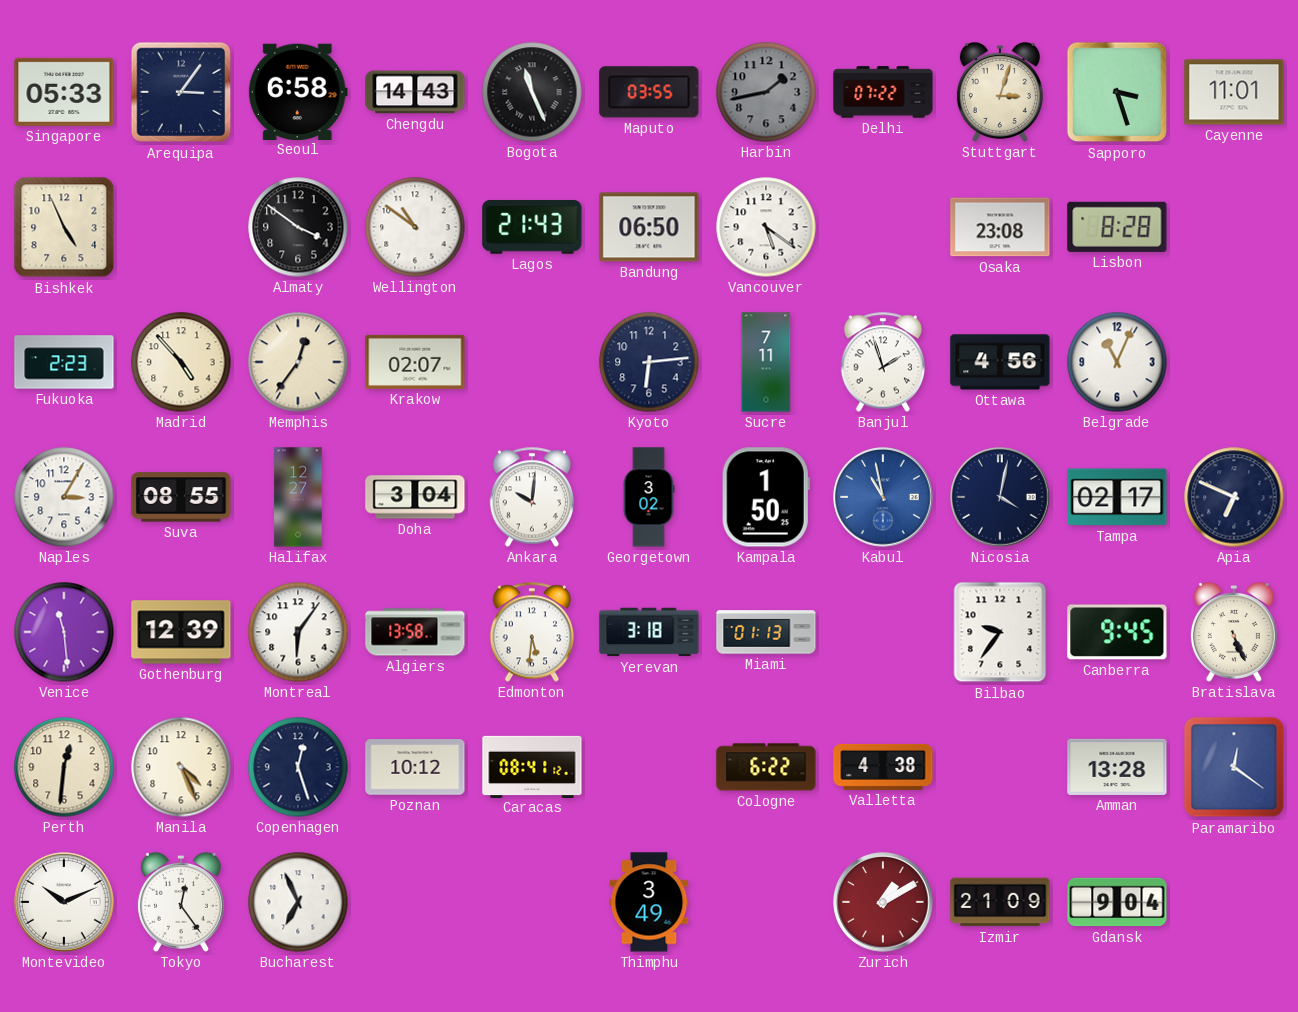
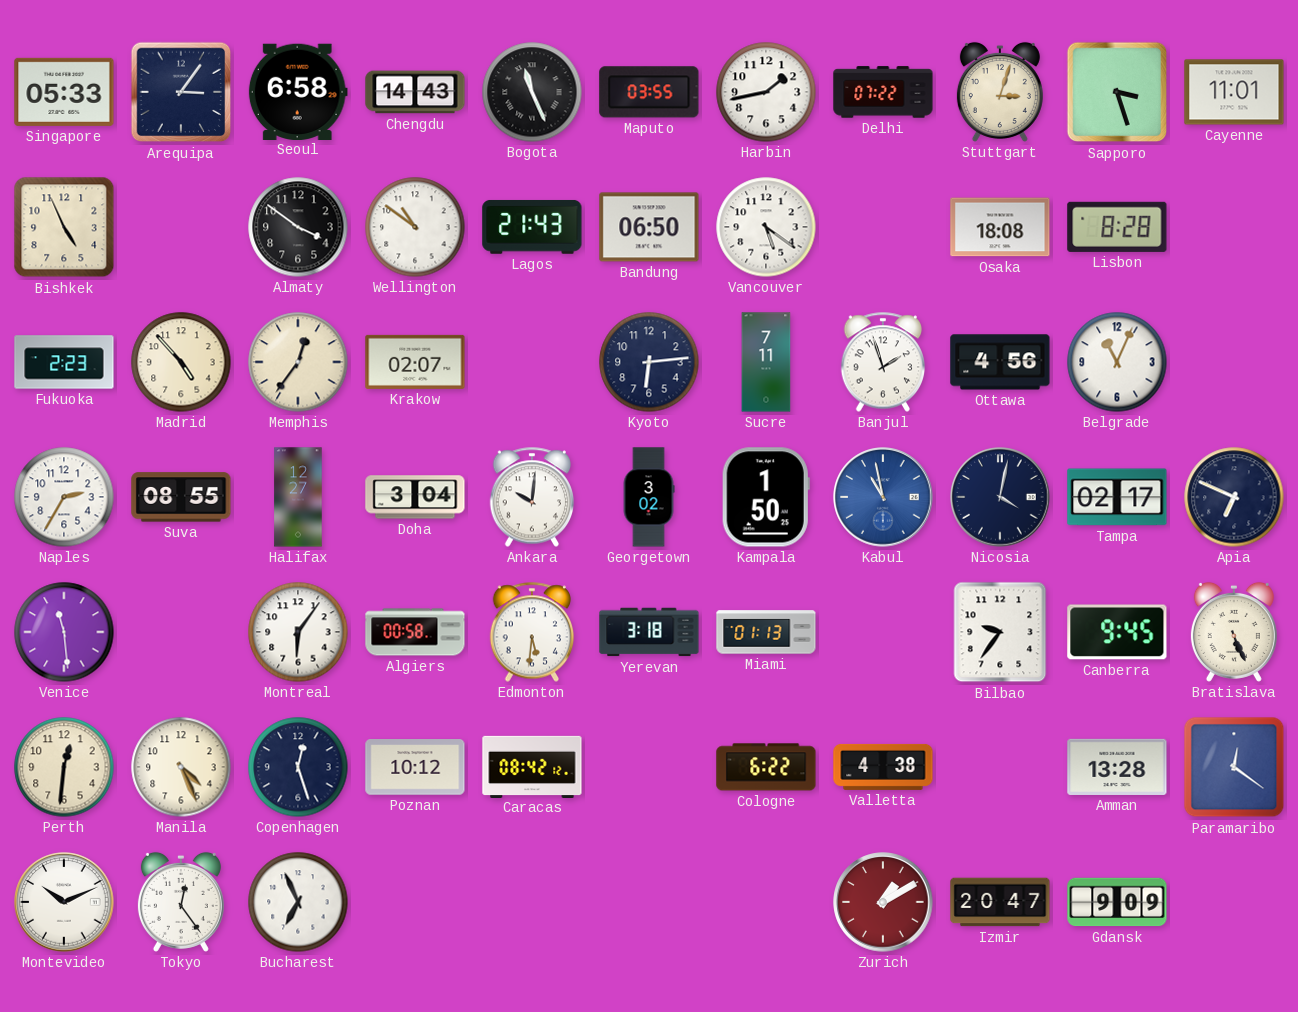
Harbin dial: grey -> white
Osaka: 23:08 -> 18:08
Naples: 3:05 -> 2:35
Gothenburg: 12:39 -> none
Algiers: 13:58 -> 00:58
Caracas: 08:41 -> 08:42
Thimphu: 3:49 -> none
Izmir: 21:09 -> 20:47
Gdansk: 9:04 -> 9:09
